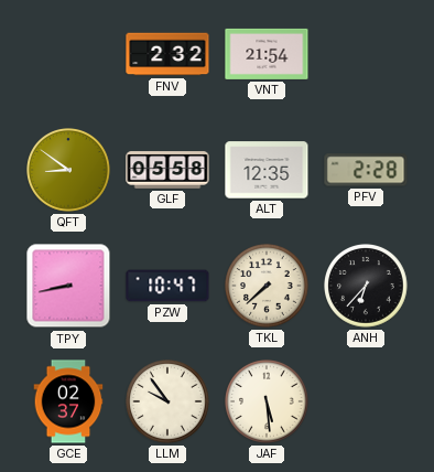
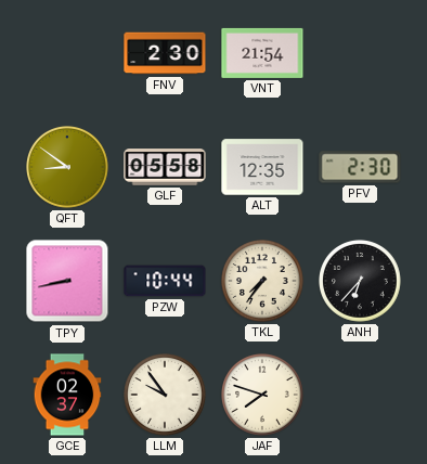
FNV: 2:32 -> 2:30
PFV: 2:28 -> 2:30
PZW: 10:47 -> 10:44
TKL: 7:38 -> 7:36
JAF: 5:29 -> 7:48
